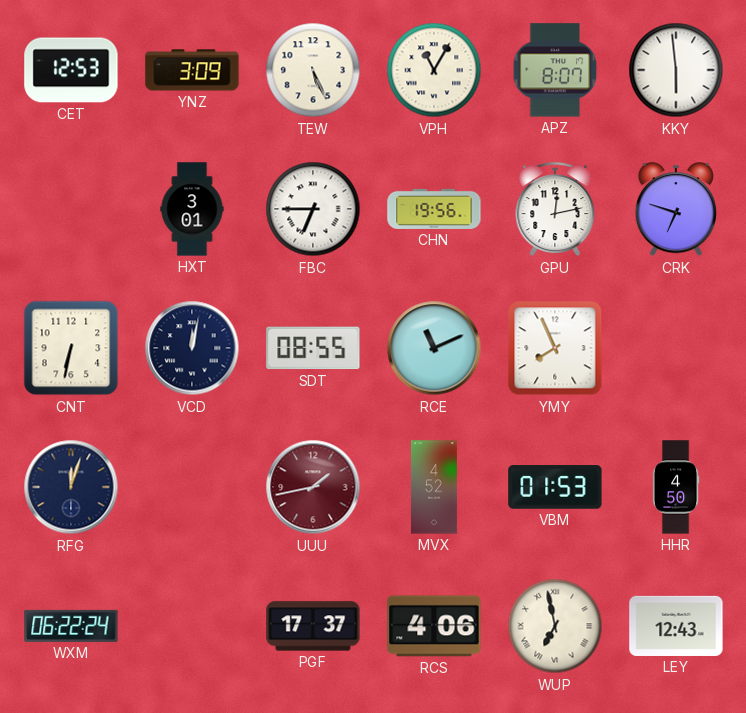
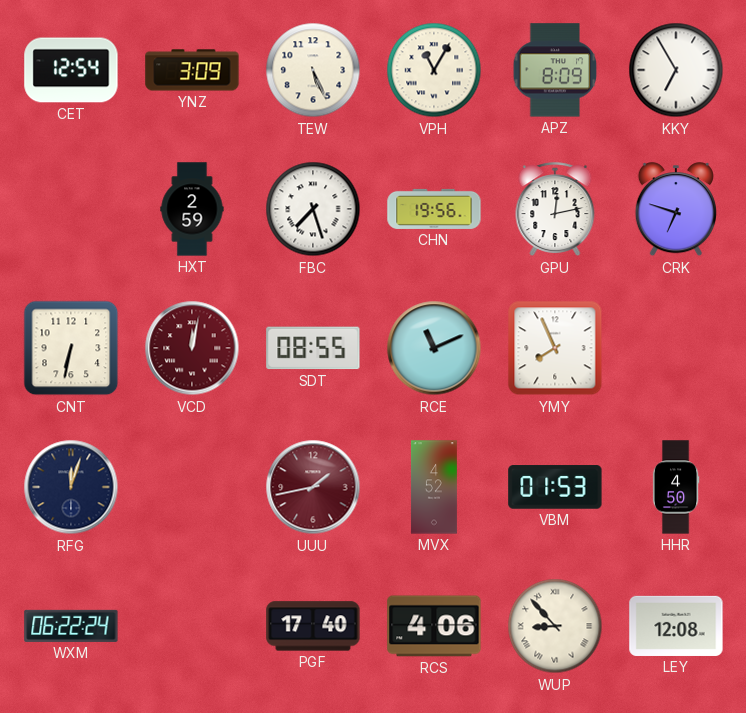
CET: 12:53 -> 12:54
APZ: 8:07 -> 8:09
KKY: 5:59 -> 6:55
HXT: 3:01 -> 2:59
FBC: 6:45 -> 7:27
VCD dial: navy -> burgundy
PGF: 17:37 -> 17:40
WUP: 6:58 -> 8:53
LEY: 12:43 -> 12:08
